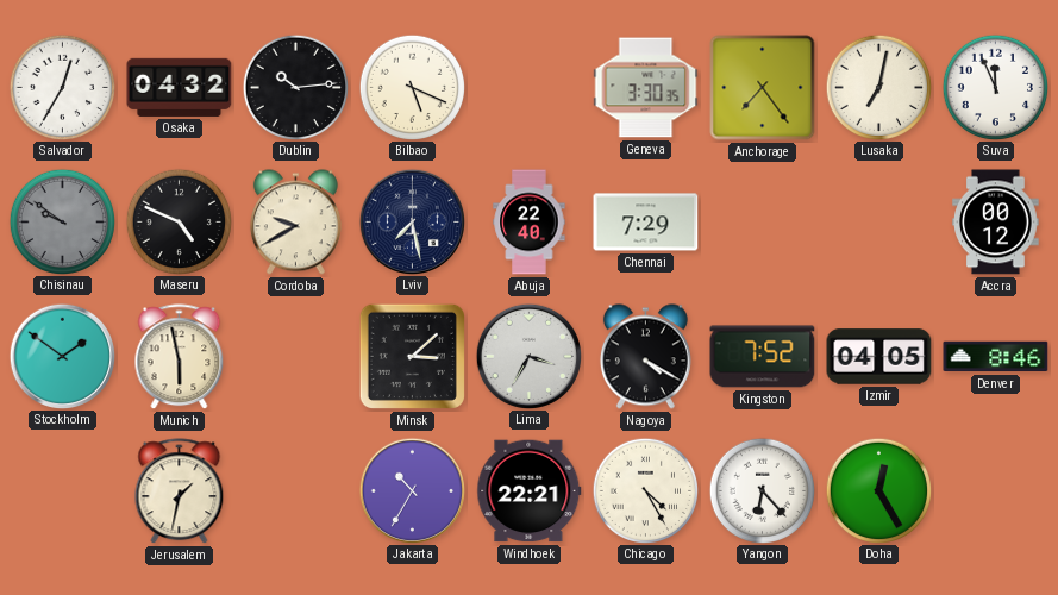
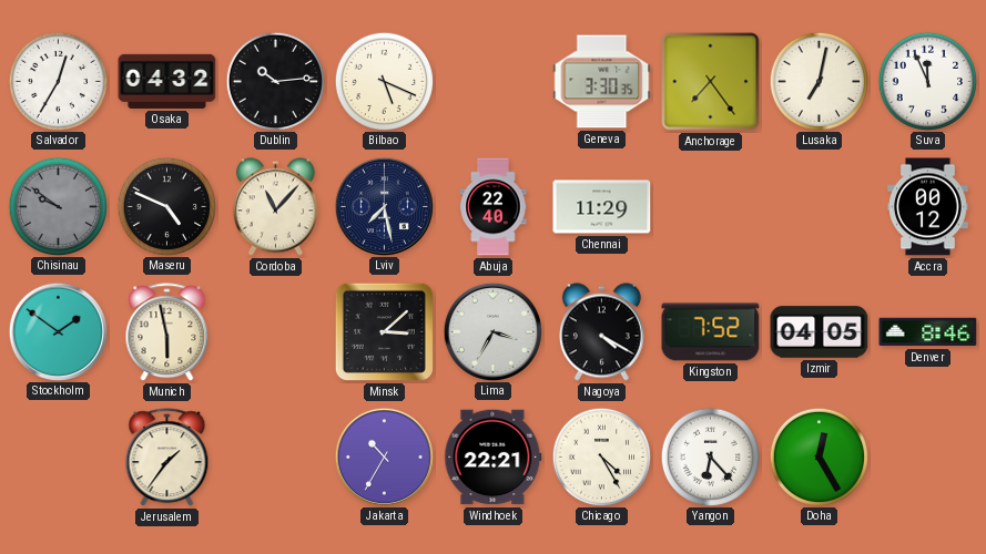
Cordoba: 9:40 -> 11:07
Chennai: 7:29 -> 11:29
Jerusalem: 1:32 -> 1:36
